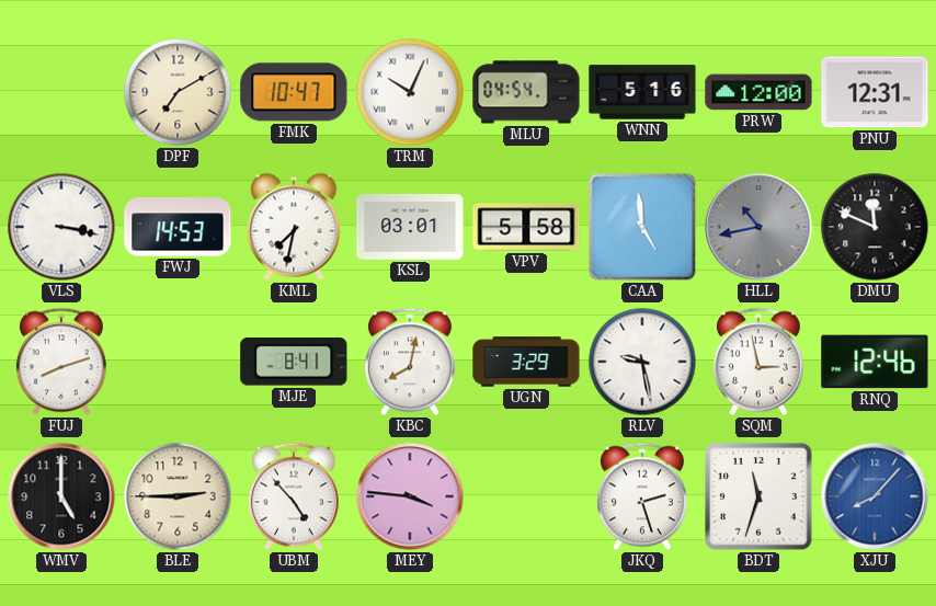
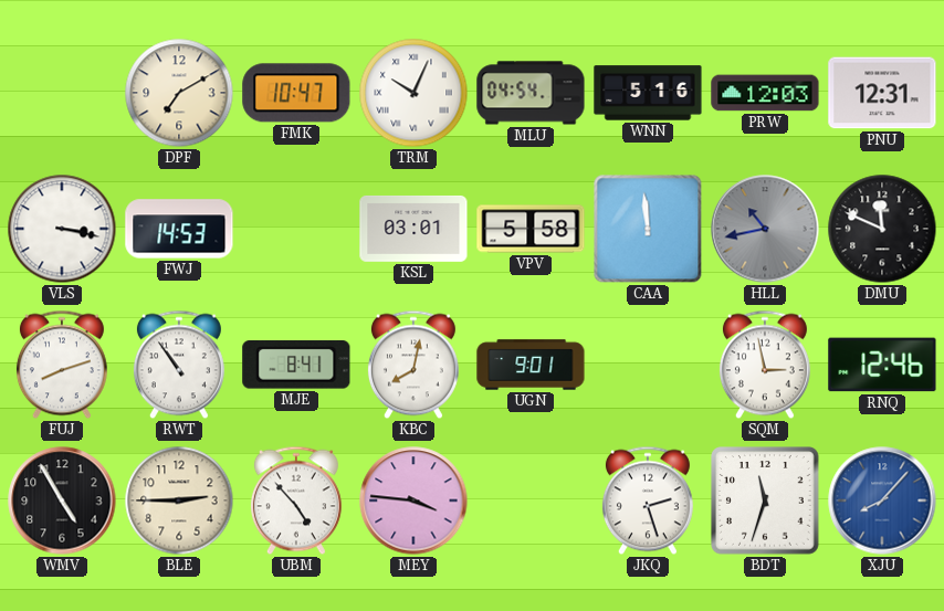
PRW: 12:00 -> 12:03
KML: 7:32 -> none
CAA: 4:59 -> 11:59
RWT: none -> 10:54
UGN: 3:29 -> 9:01
RLV: 9:28 -> none
WMV: 5:00 -> 4:55
